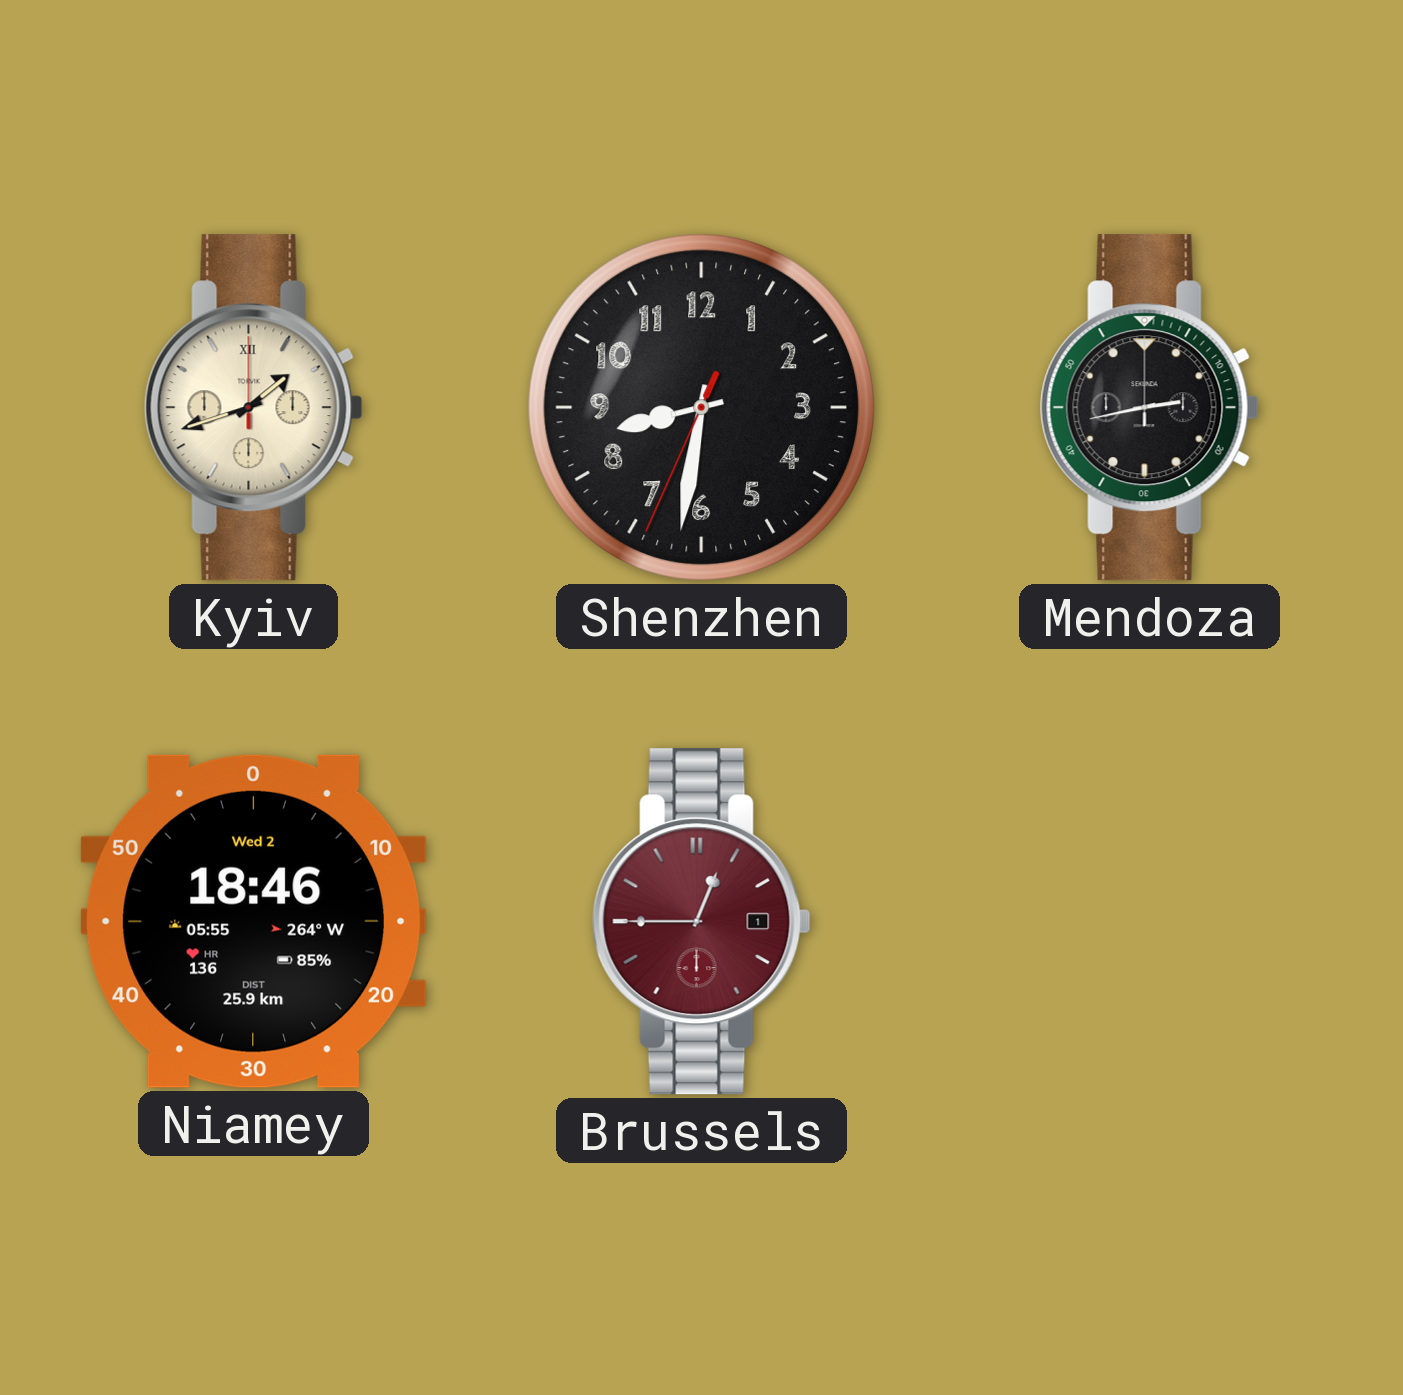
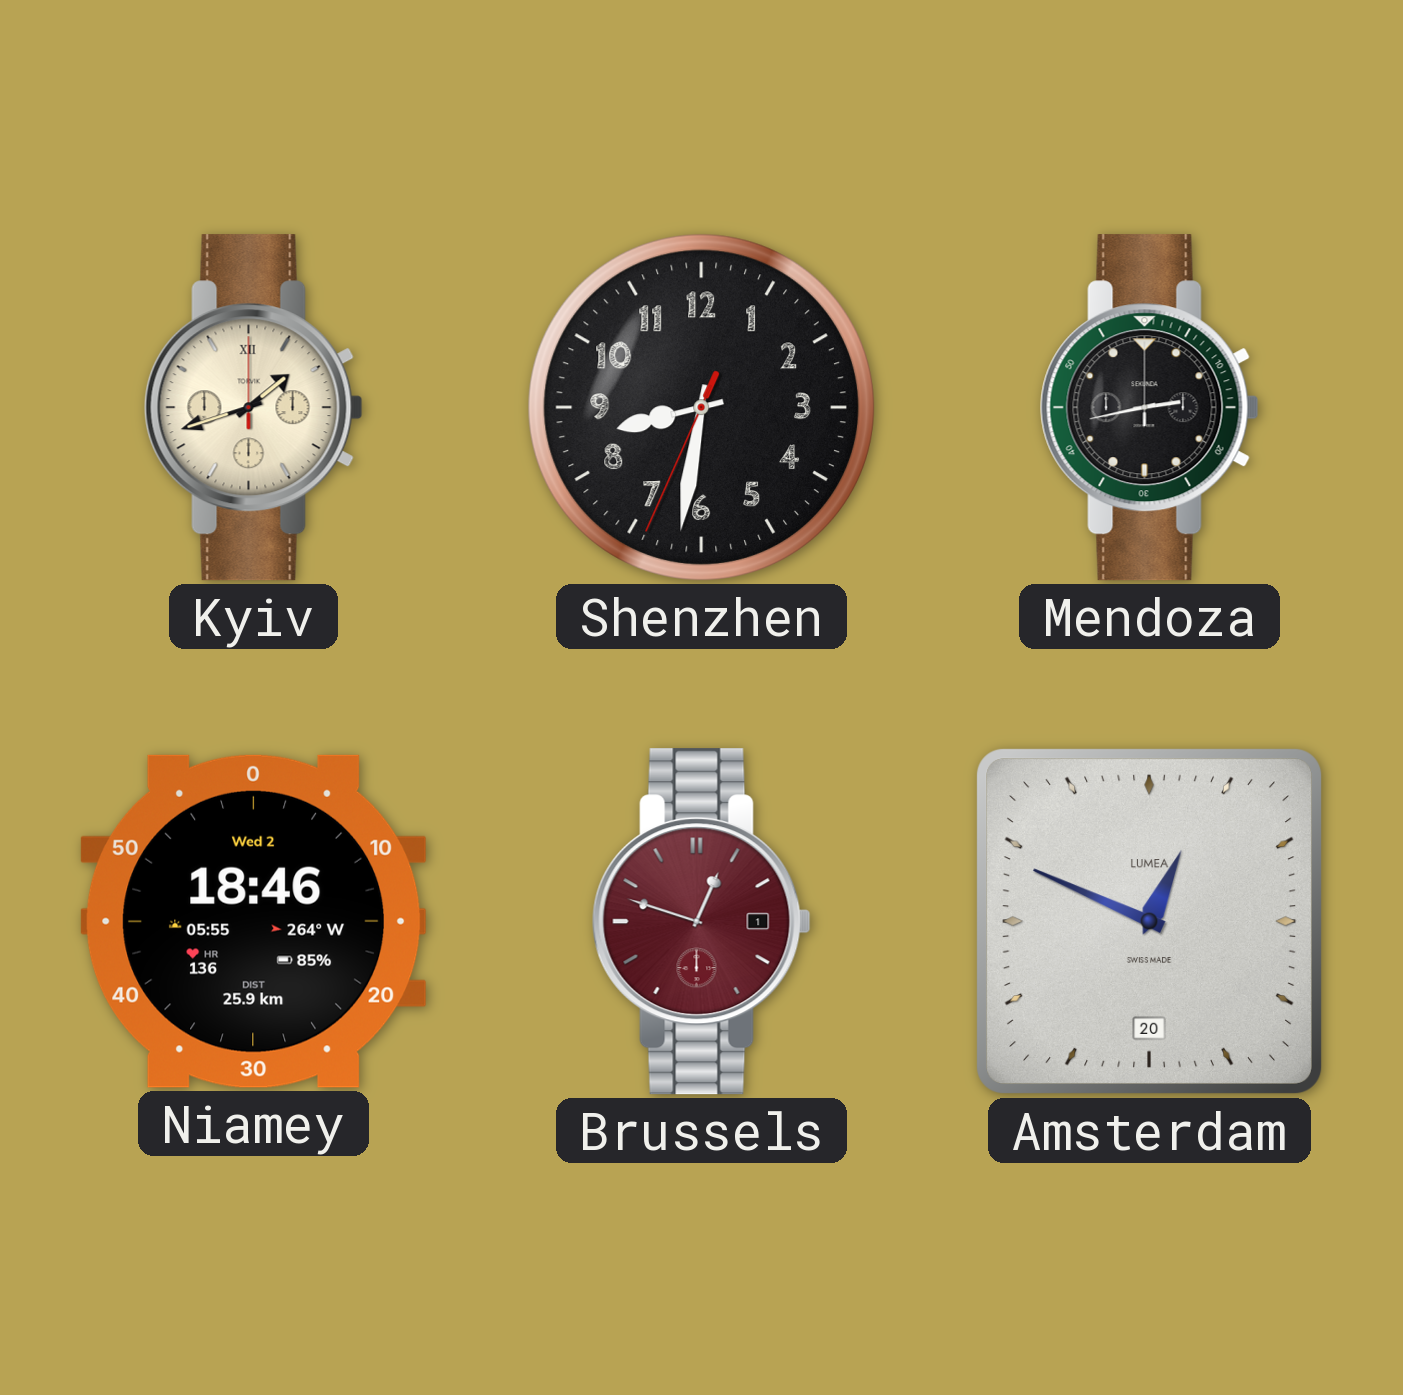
Brussels: 12:45 -> 12:48
Amsterdam: none -> 12:49
